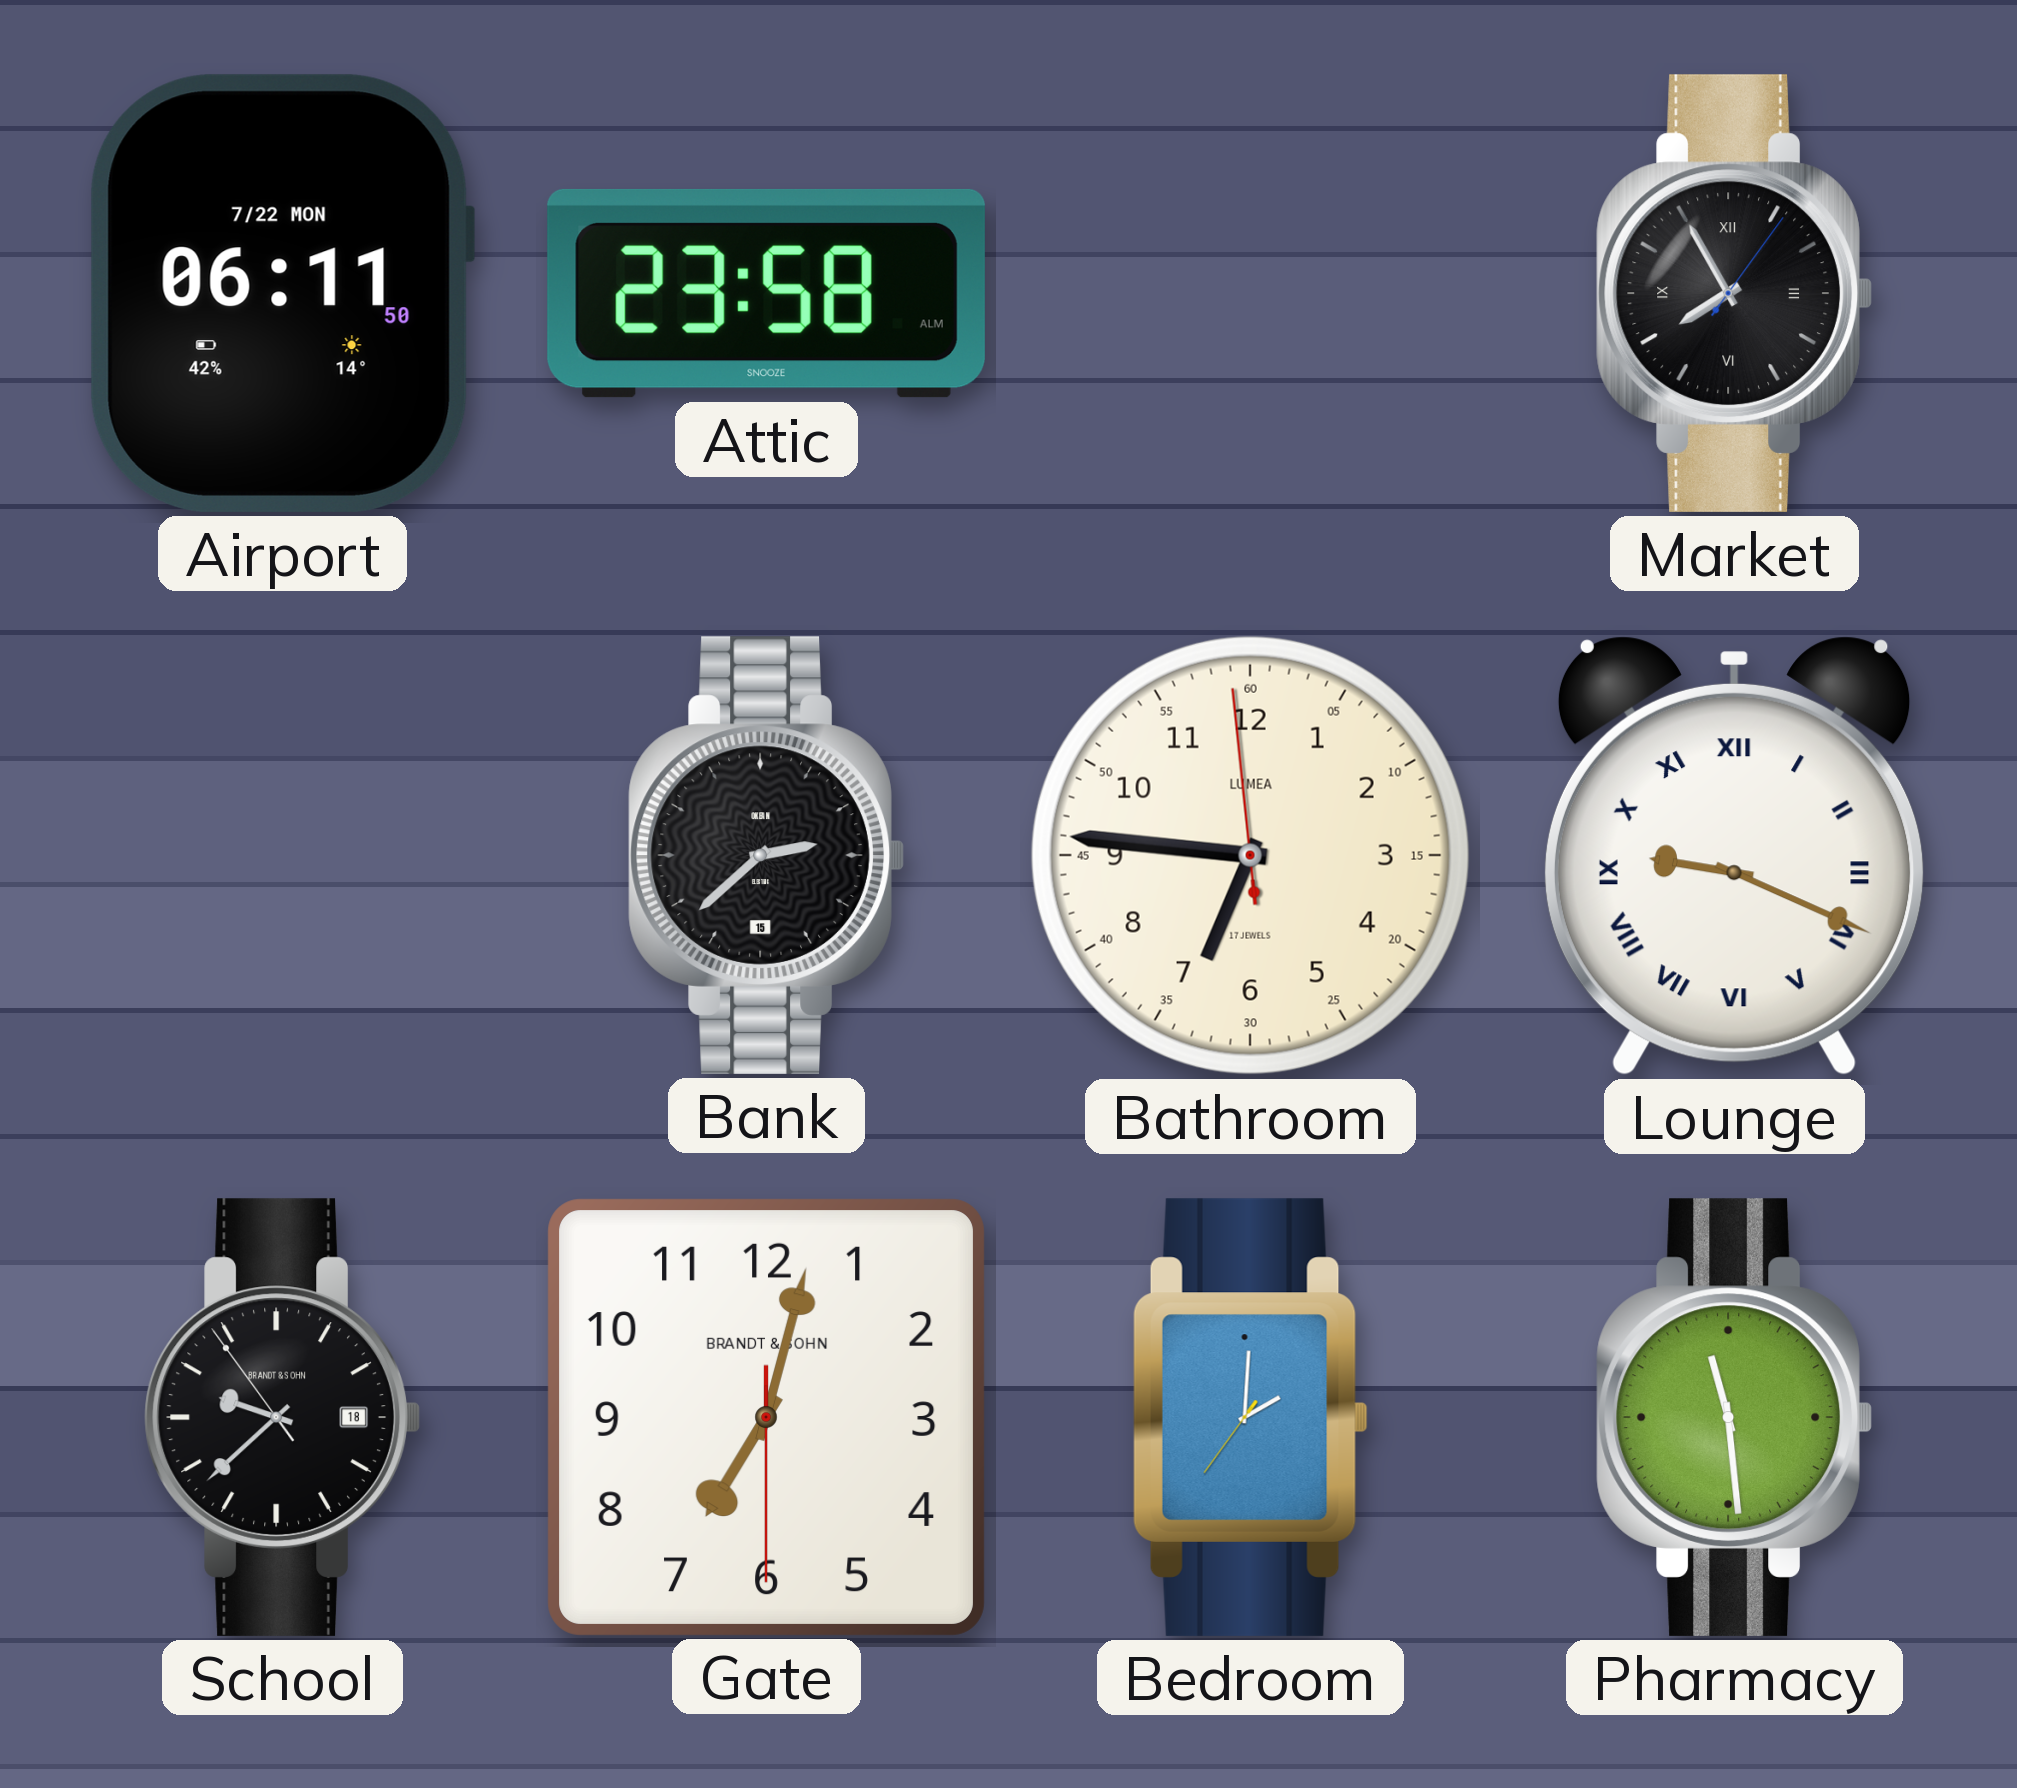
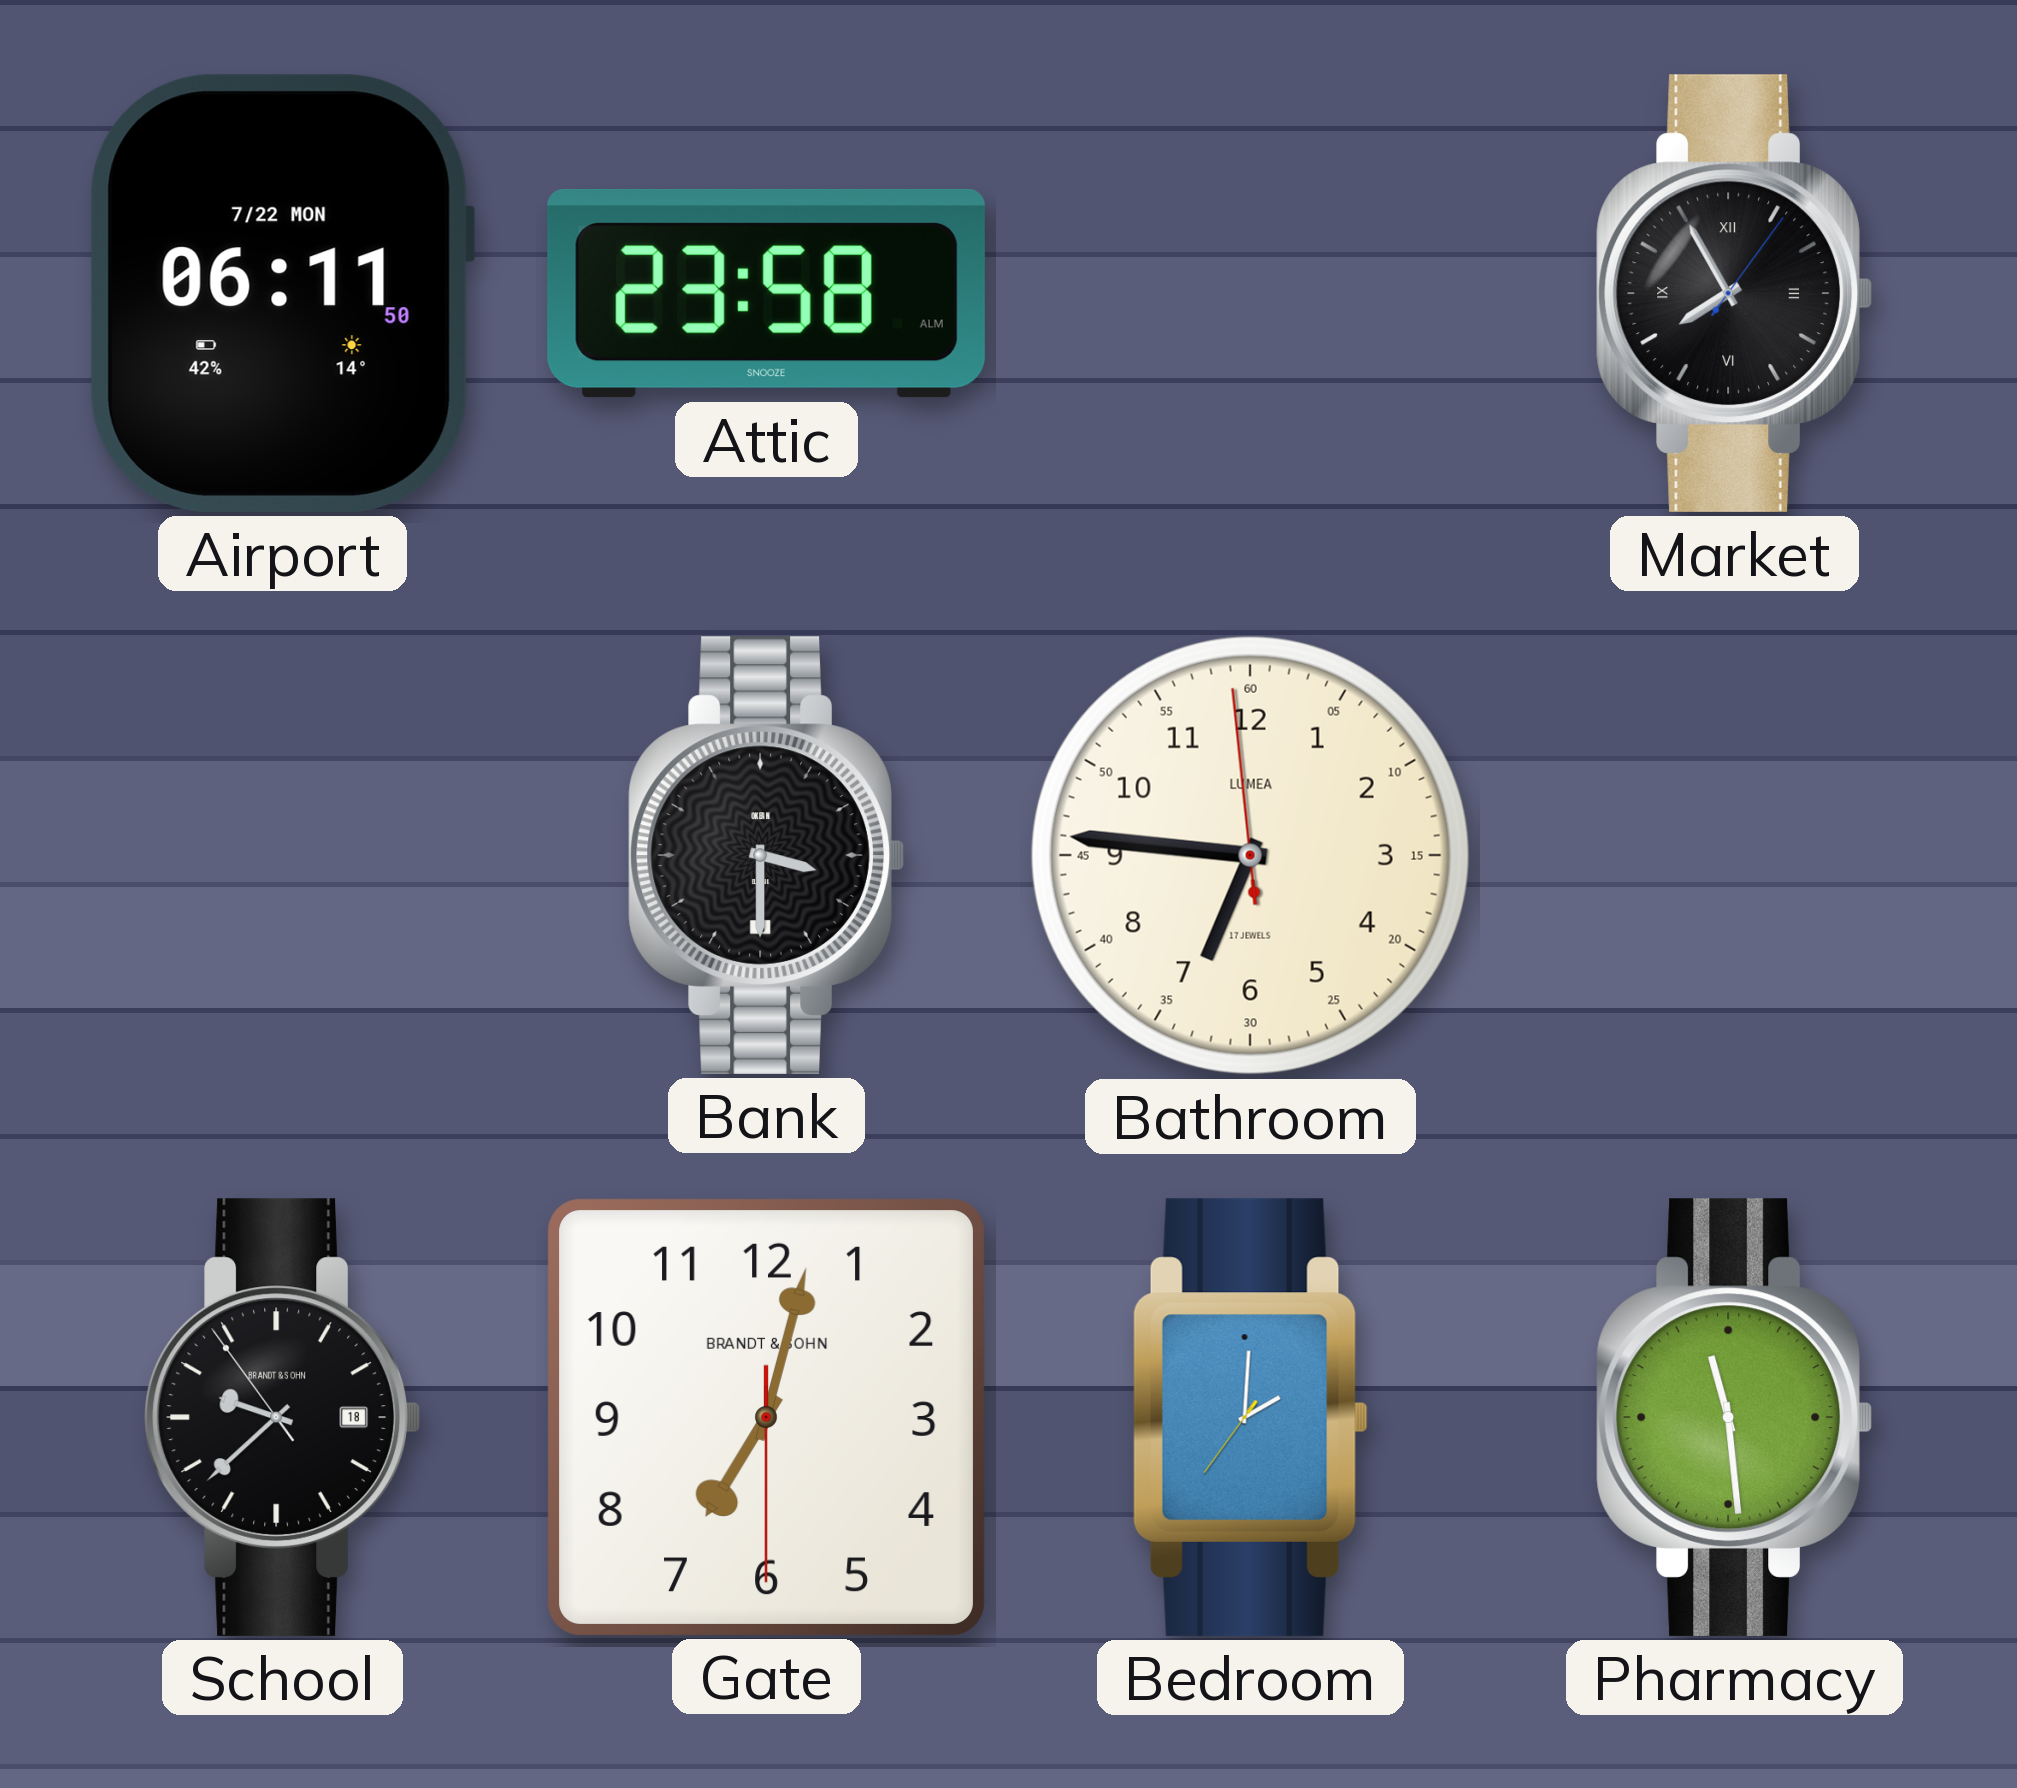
Bank: 2:38 -> 3:30
Lounge: 9:19 -> none
